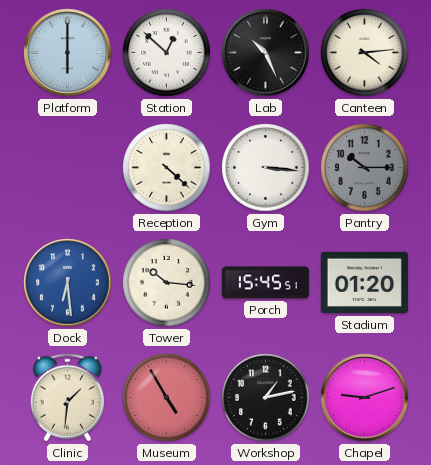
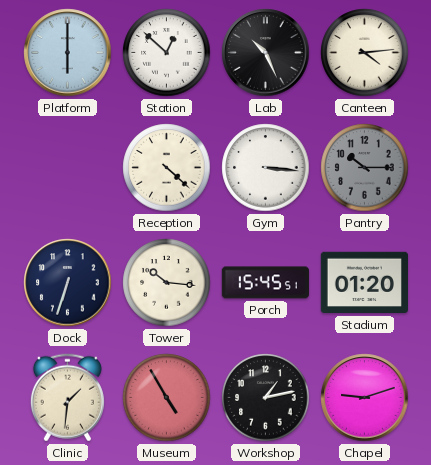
Dock: 6:29 -> 6:33
Dock dial: blue -> navy
